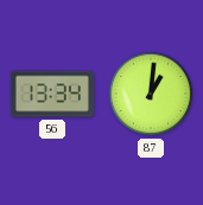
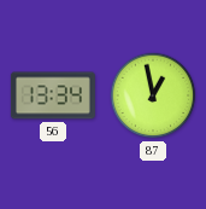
87: 1:01 -> 12:58
